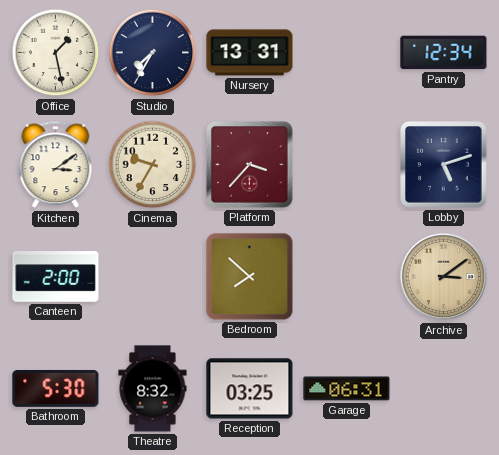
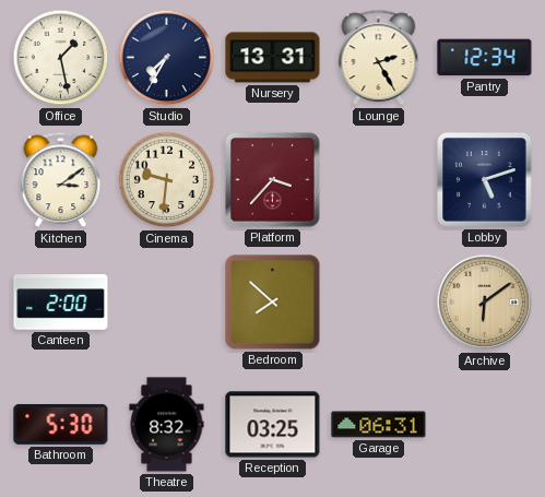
Lounge: none -> 2:25
Cinema: 9:35 -> 9:31
Archive: 3:09 -> 6:09
